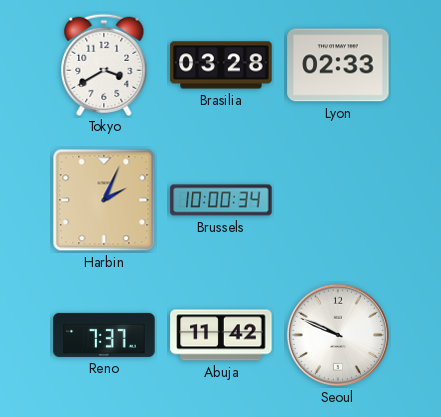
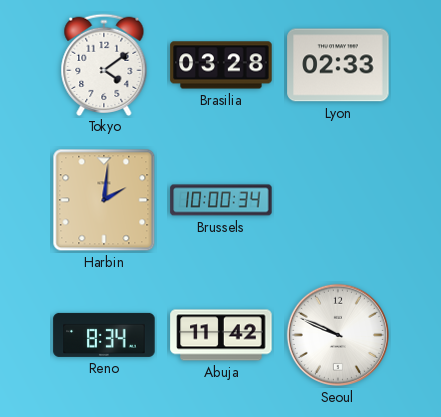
Tokyo: 3:40 -> 4:09
Harbin: 2:04 -> 2:01
Reno: 7:37 -> 8:34
